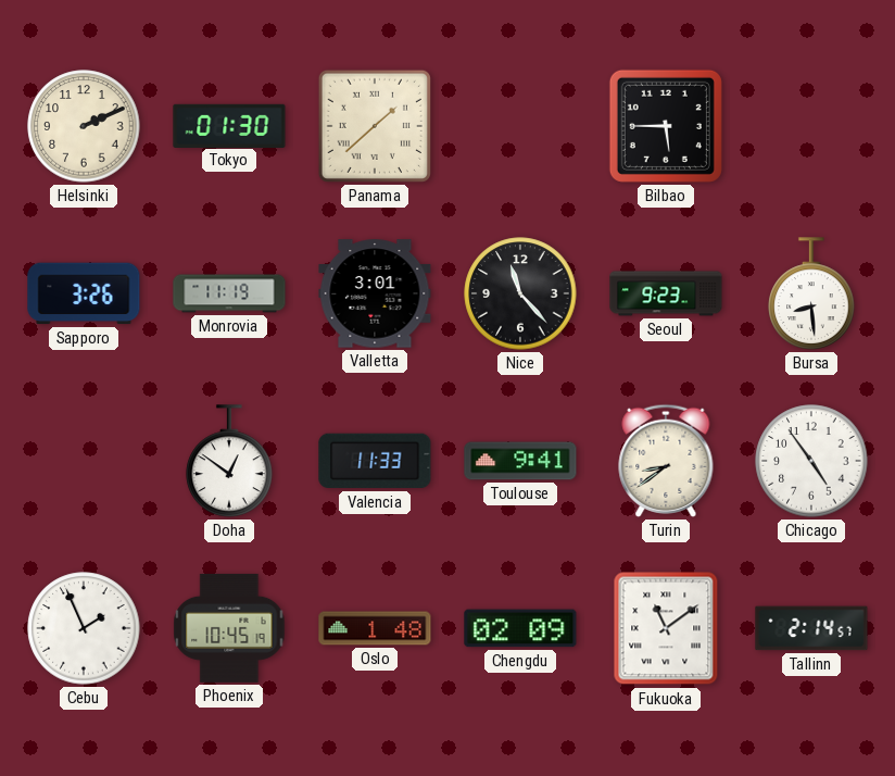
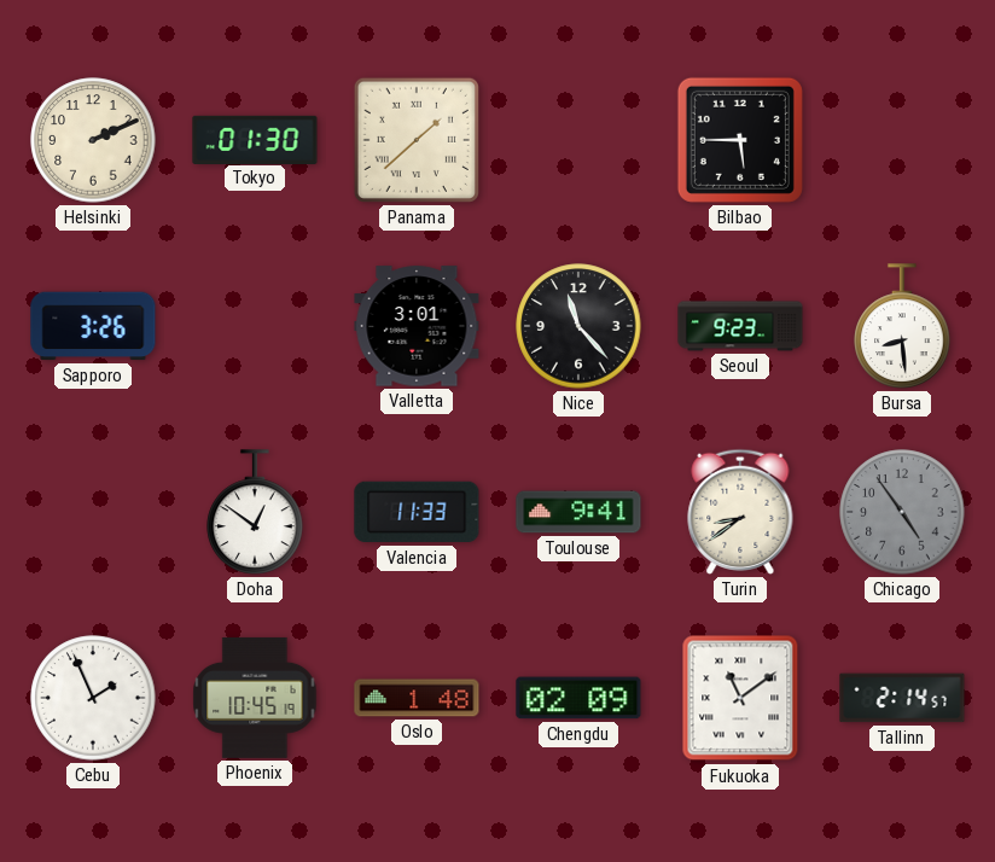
Monrovia: 11:19 -> none
Chicago dial: white -> grey
